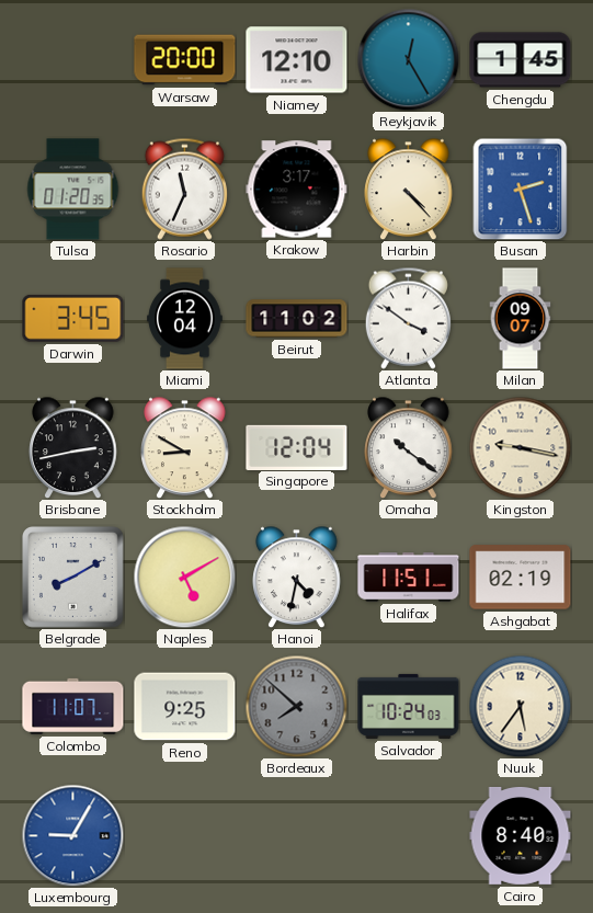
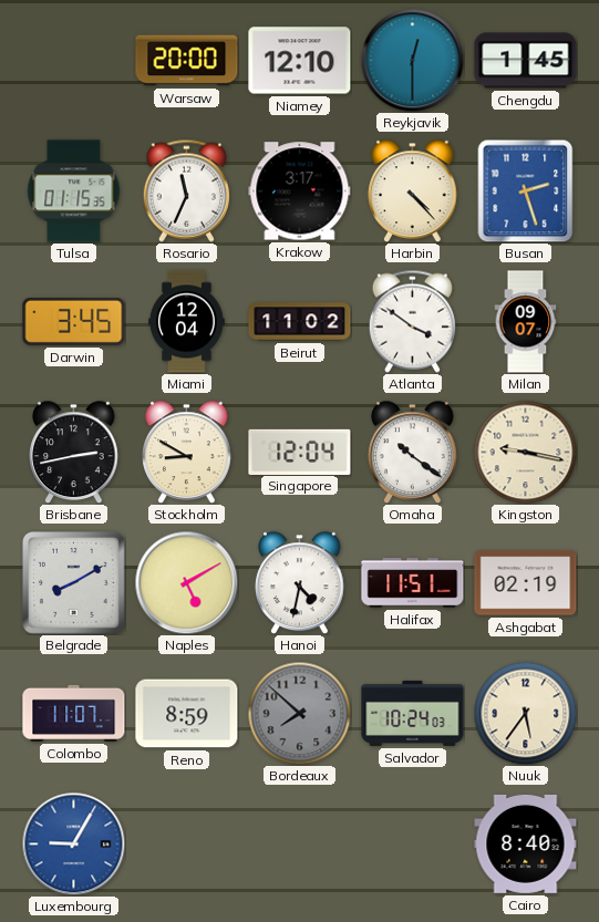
Reykjavik: 12:25 -> 12:30
Tulsa: 01:20 -> 01:15
Reno: 9:25 -> 8:59
